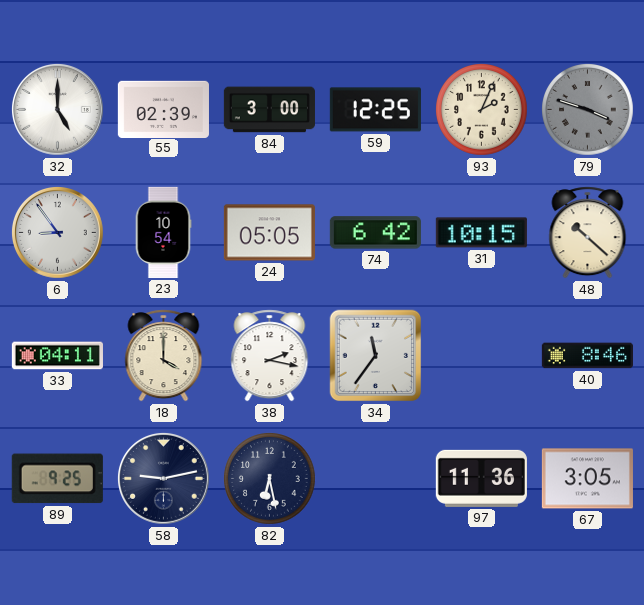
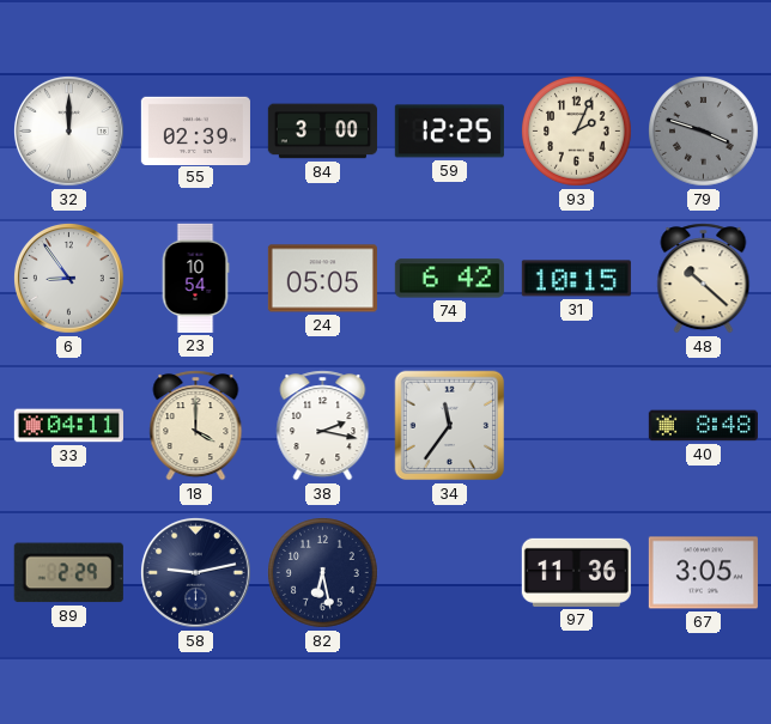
32: 5:00 -> 12:00
40: 8:46 -> 8:48
89: 9:25 -> 2:29
